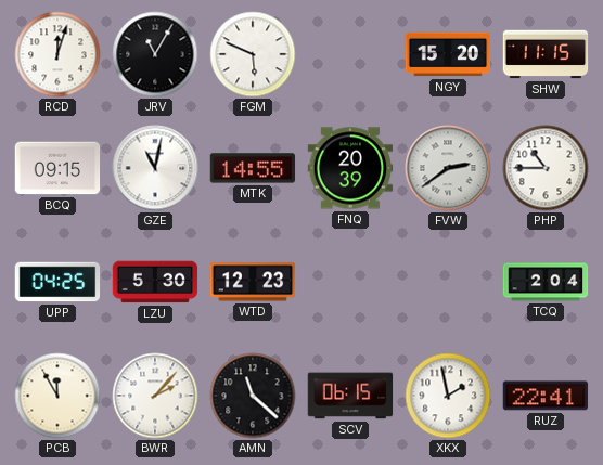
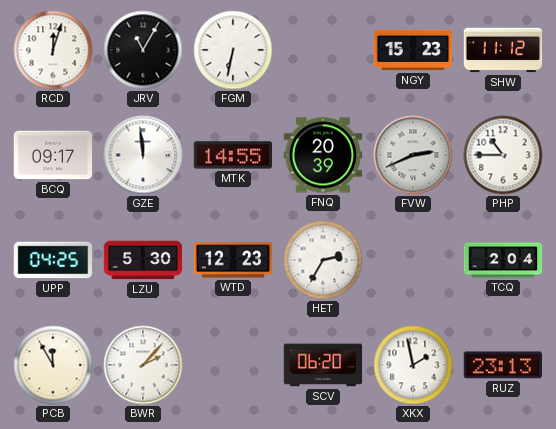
FGM: 5:49 -> 6:32
NGY: 15:20 -> 15:23
SHW: 11:15 -> 11:12
BCQ: 09:15 -> 09:17
GZE: 11:02 -> 11:59
FVW: 2:39 -> 2:41
HET: none -> 2:35
AMN: 11:22 -> none
SCV: 06:15 -> 06:20
RUZ: 22:41 -> 23:13
